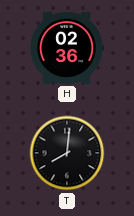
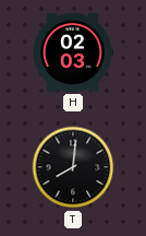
H: 02:36 -> 02:03
